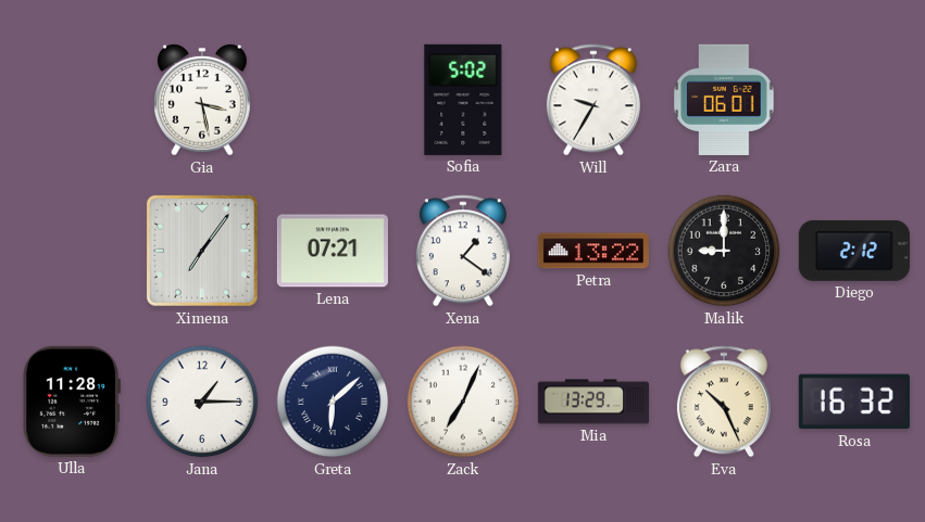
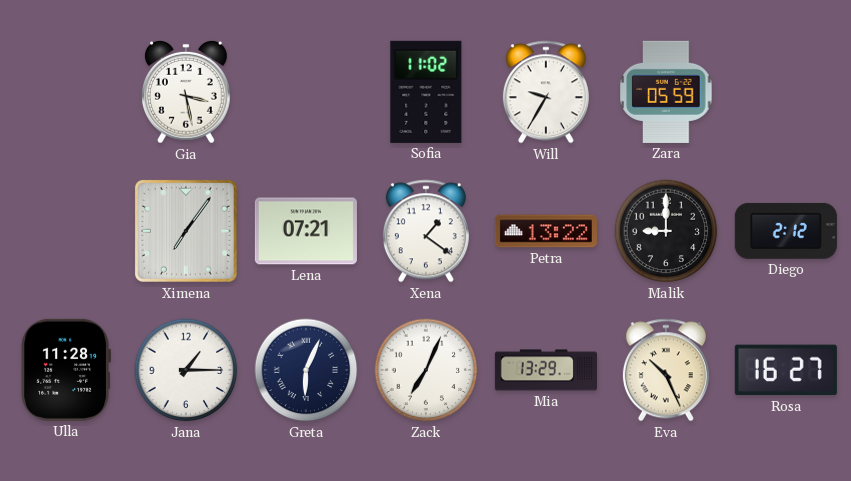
Sofia: 5:02 -> 11:02
Zara: 06:01 -> 05:59
Greta: 6:08 -> 6:04
Rosa: 16:32 -> 16:27
